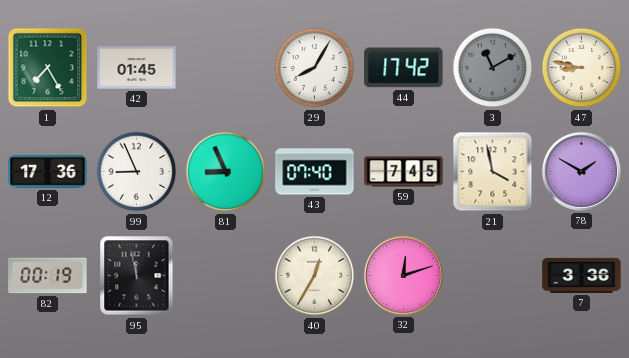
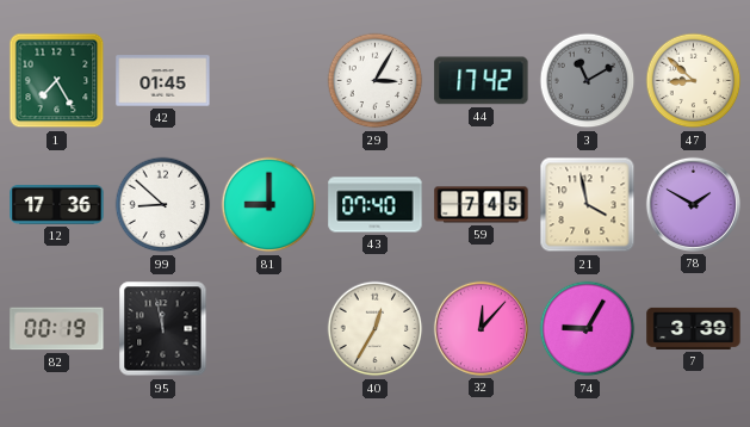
29: 8:05 -> 3:05
47: 8:47 -> 8:52
99: 8:56 -> 8:52
81: 8:56 -> 9:00
32: 12:12 -> 12:07
74: none -> 9:05
7: 3:36 -> 3:39
